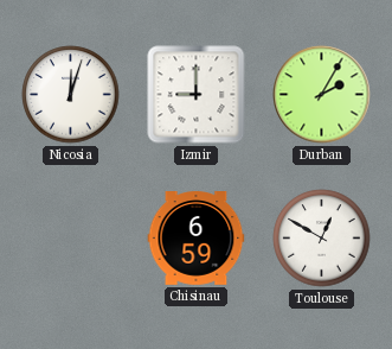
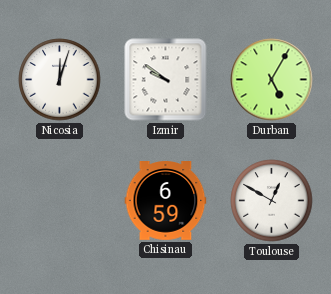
Izmir: 9:00 -> 9:51
Durban: 2:05 -> 5:05
